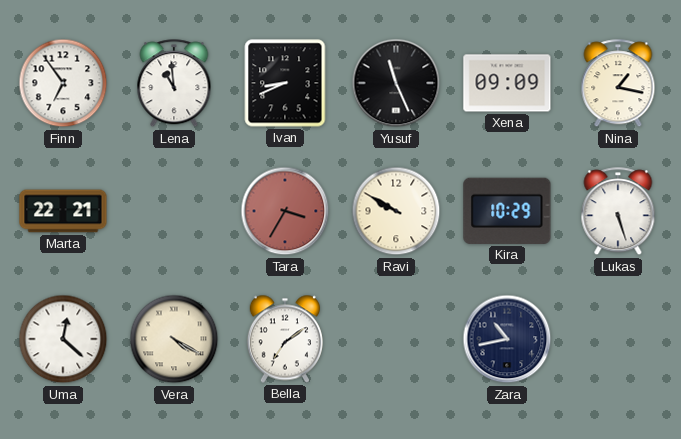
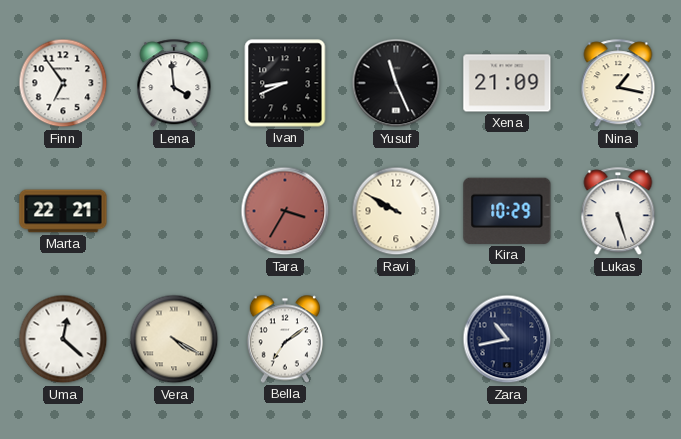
Lena: 10:59 -> 3:59
Xena: 09:09 -> 21:09
